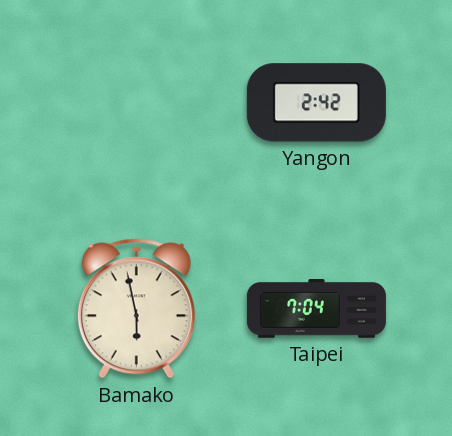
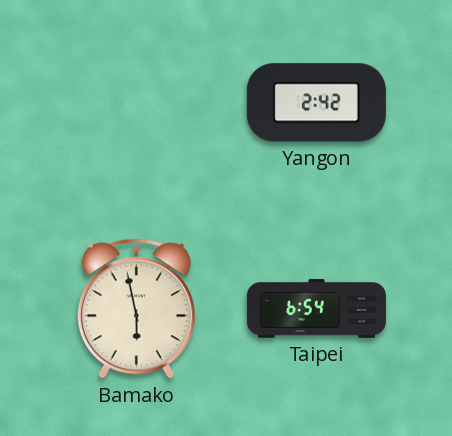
Taipei: 7:04 -> 6:54
